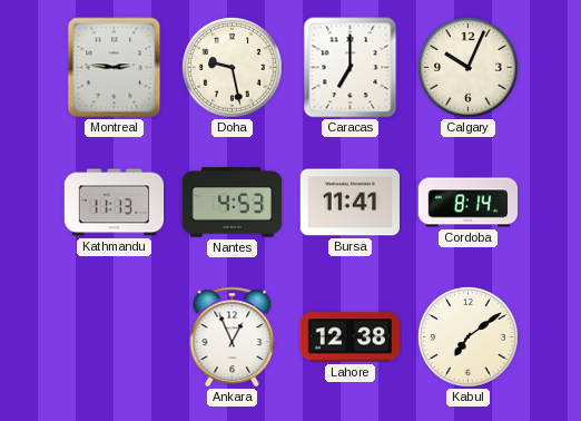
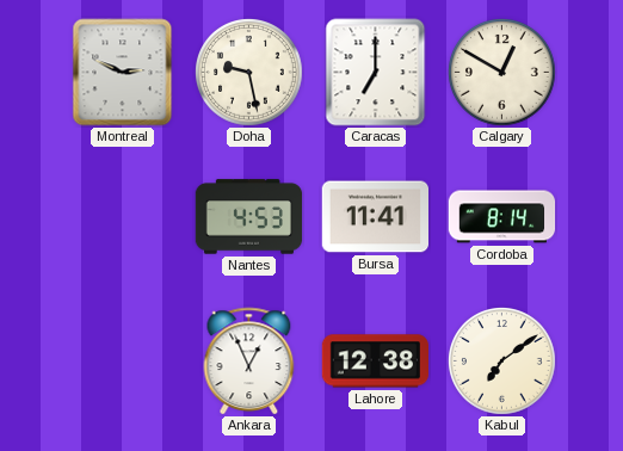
Montreal: 2:46 -> 2:49
Calgary: 10:04 -> 12:50
Kathmandu: 11:13 -> none
